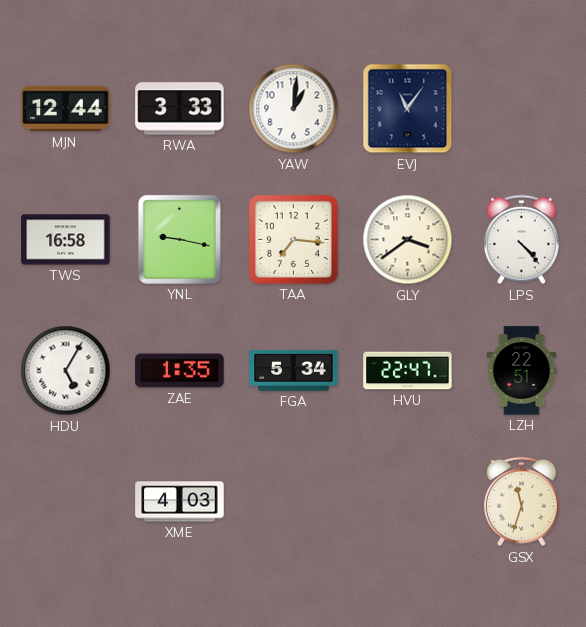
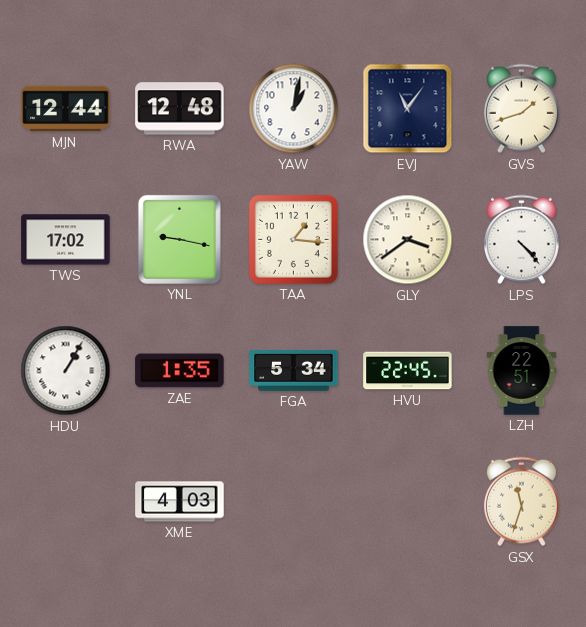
RWA: 3:33 -> 12:48
YAW: 1:01 -> 1:02
GVS: none -> 1:42
TWS: 16:58 -> 17:02
TAA: 7:16 -> 1:16
HDU: 5:05 -> 1:05
HVU: 22:47 -> 22:45
